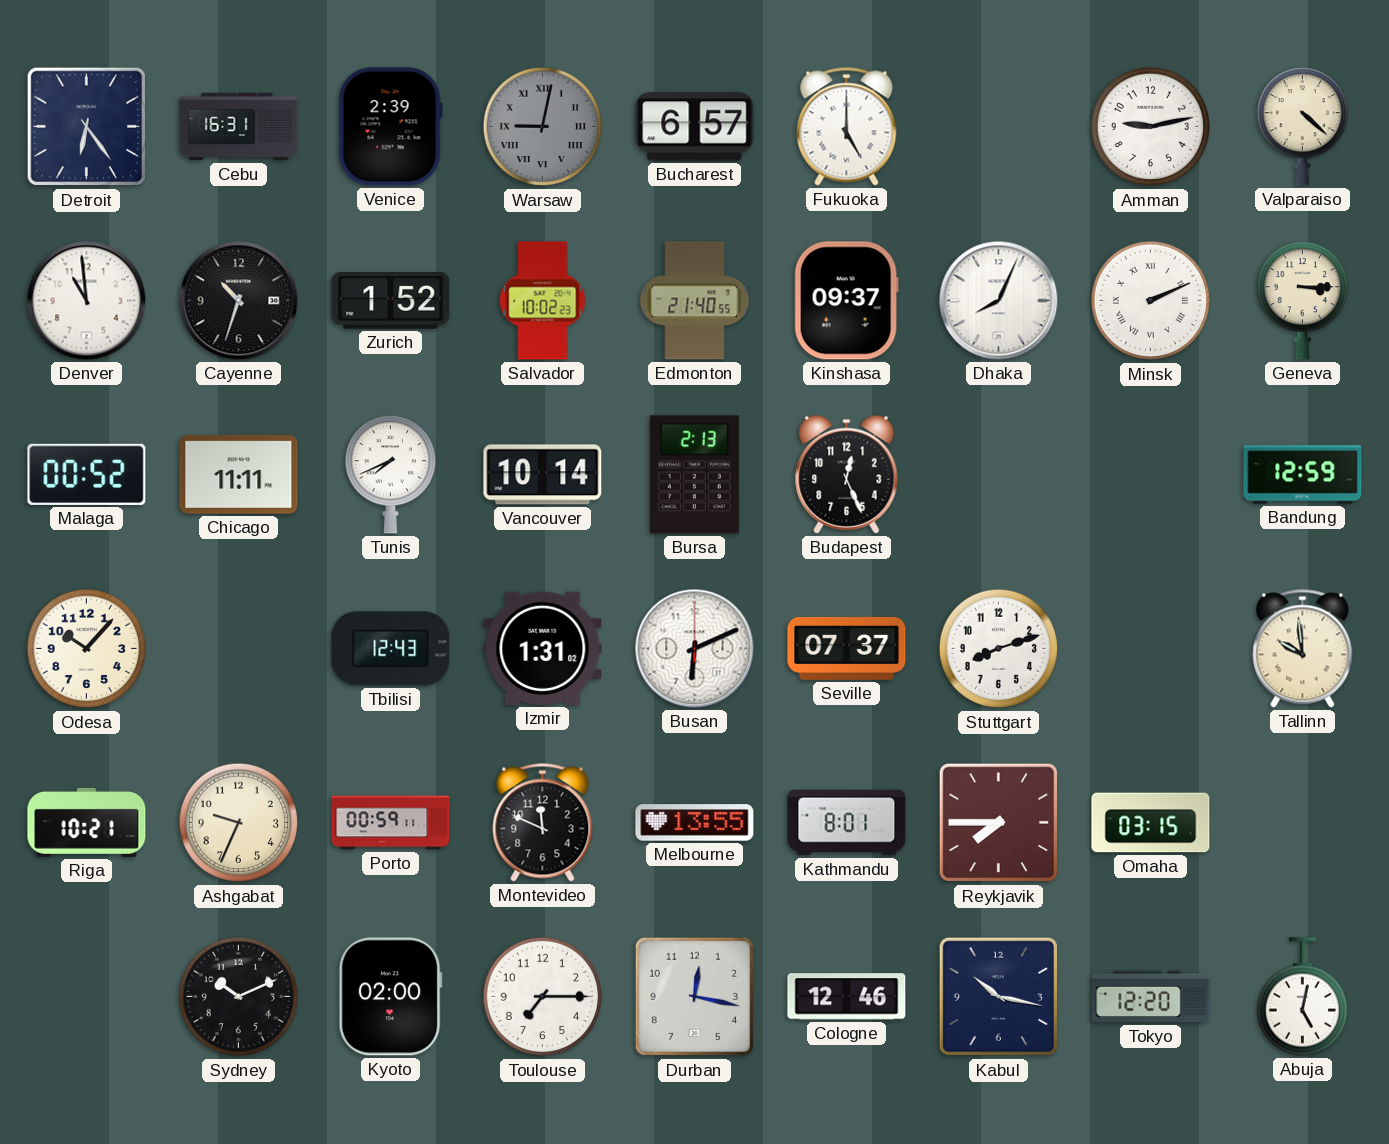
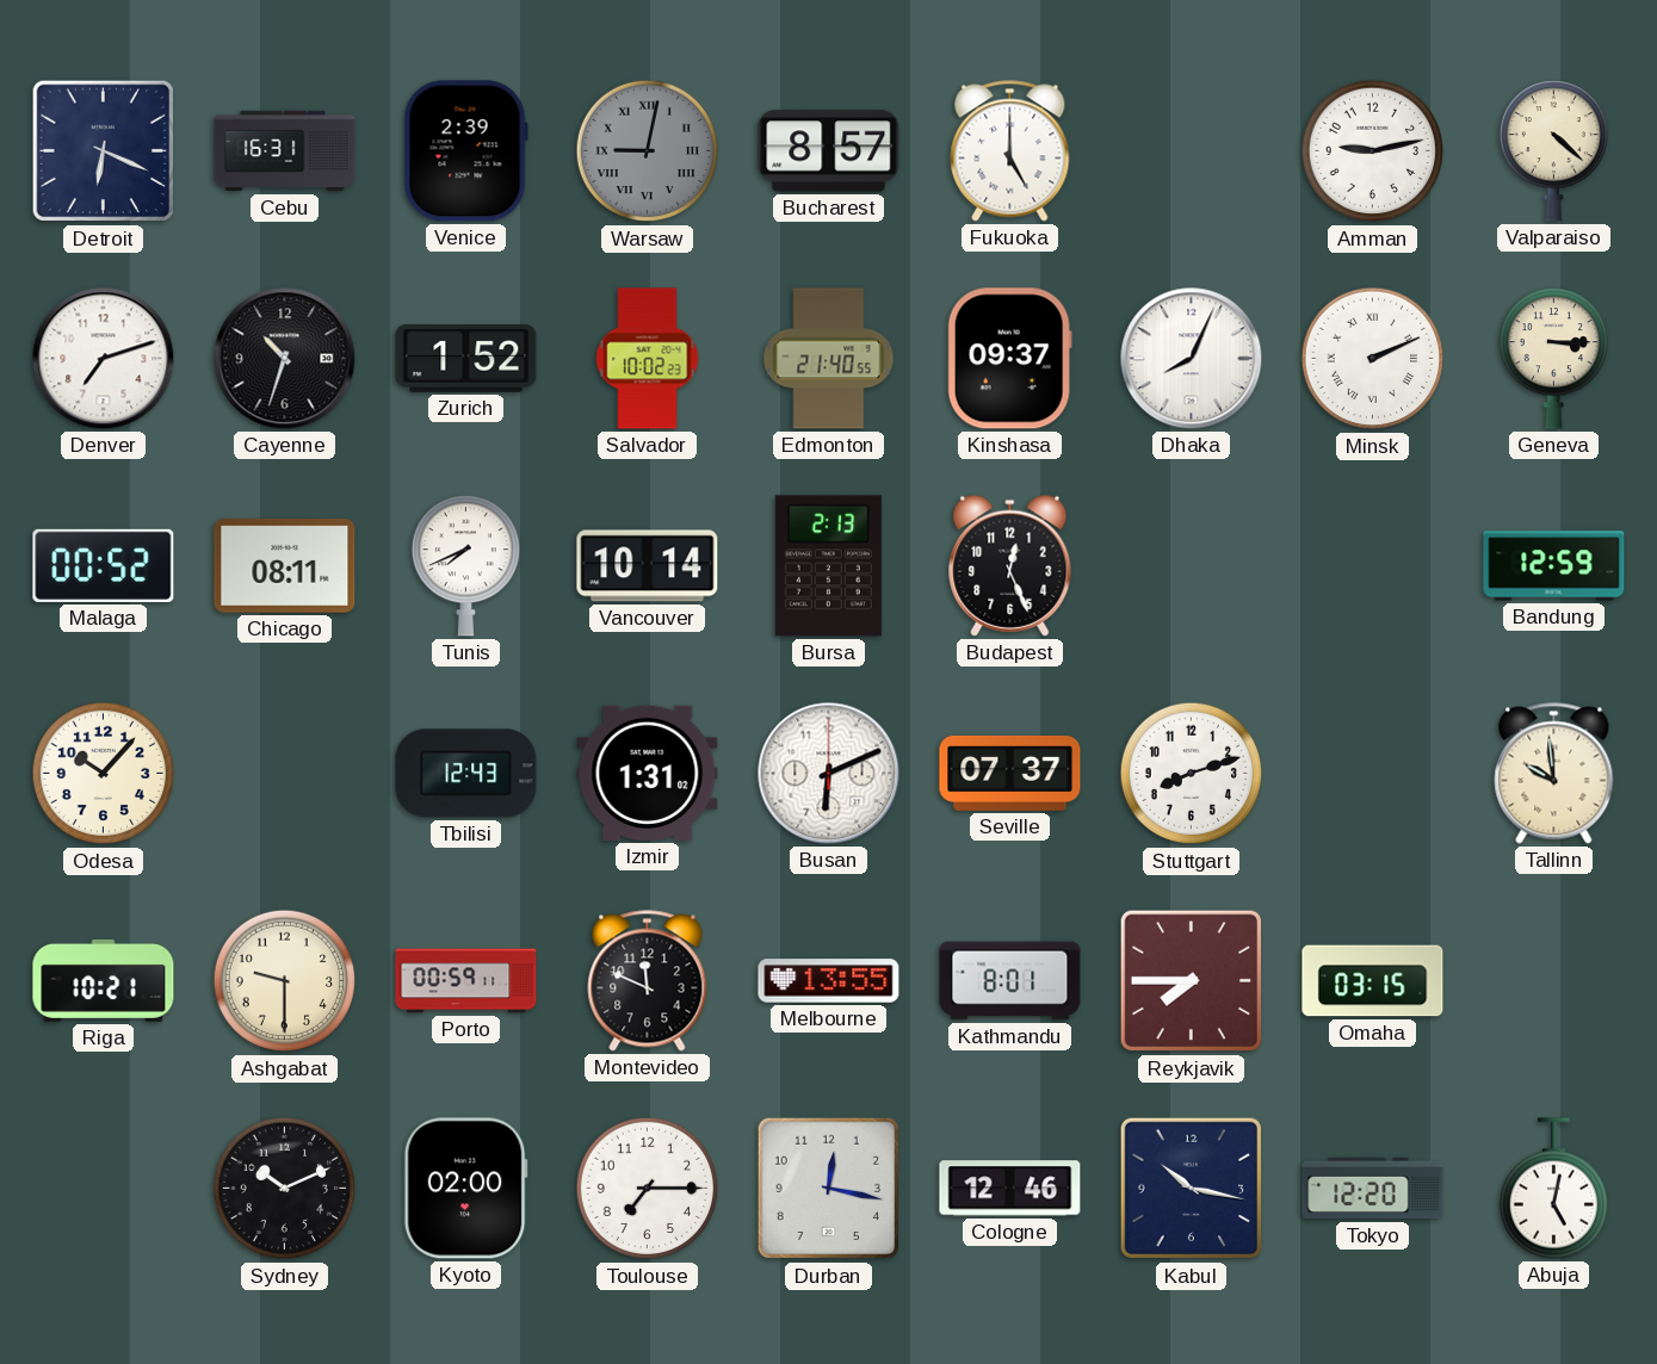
Detroit: 6:24 -> 6:19
Bucharest: 6:57 -> 8:57
Denver: 10:59 -> 7:12
Chicago: 11:11 -> 08:11
Ashgabat: 9:34 -> 9:30
